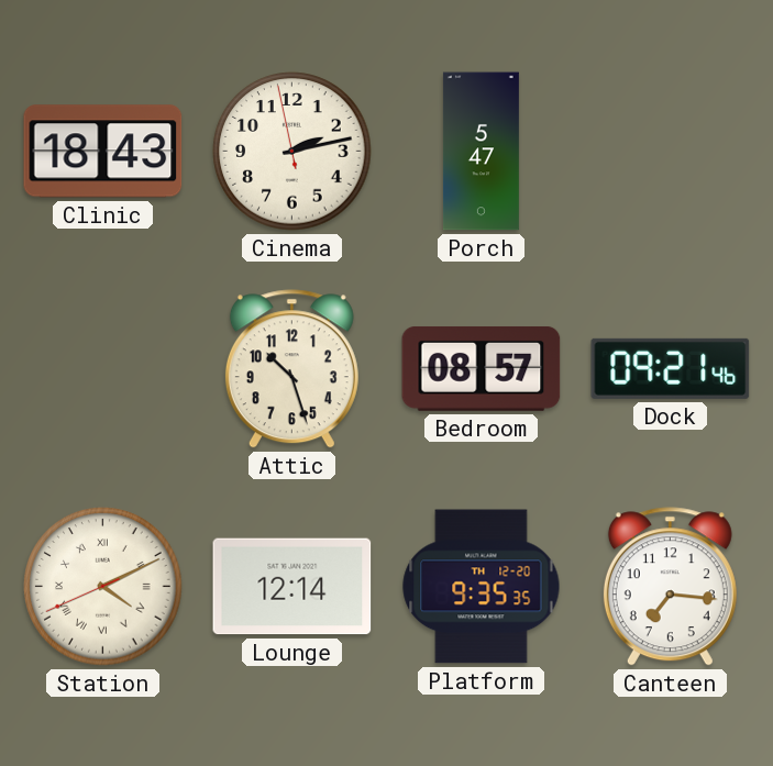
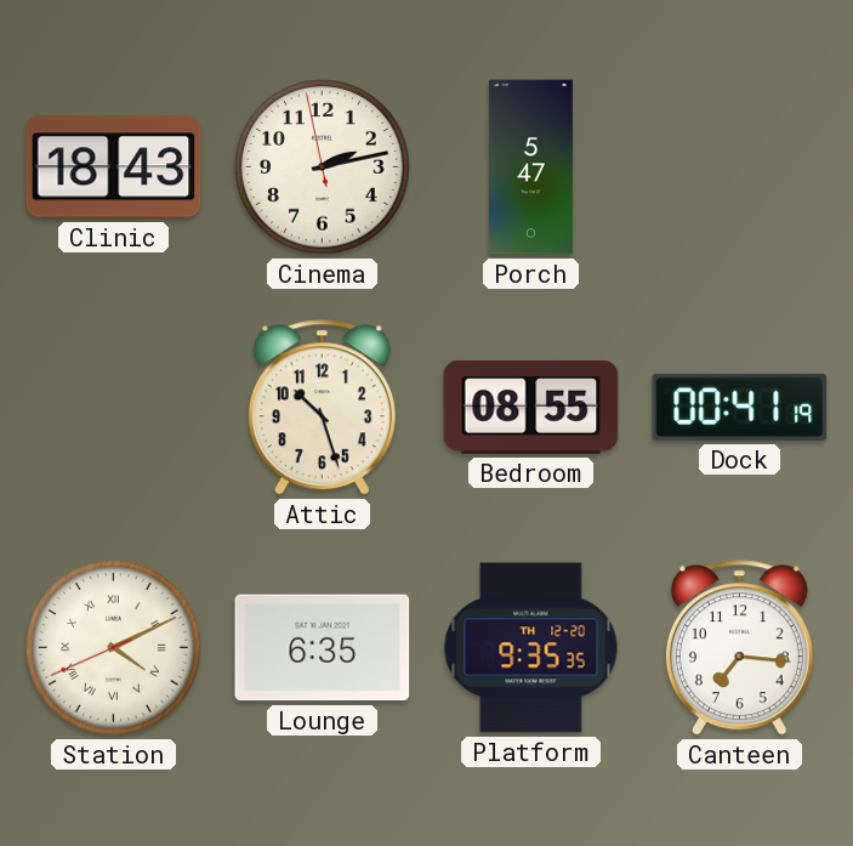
Bedroom: 08:57 -> 08:55
Dock: 09:21 -> 00:41
Lounge: 12:14 -> 6:35
